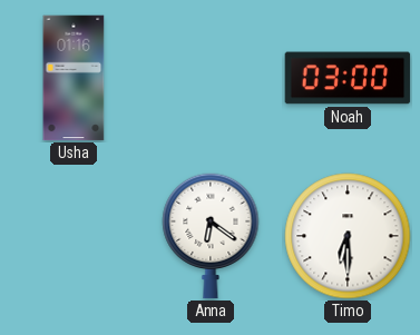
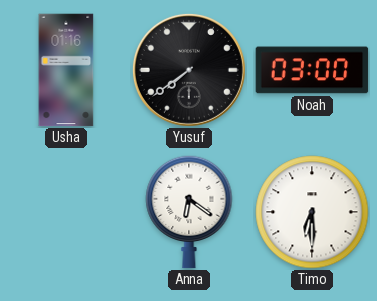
Yusuf: none -> 7:39
